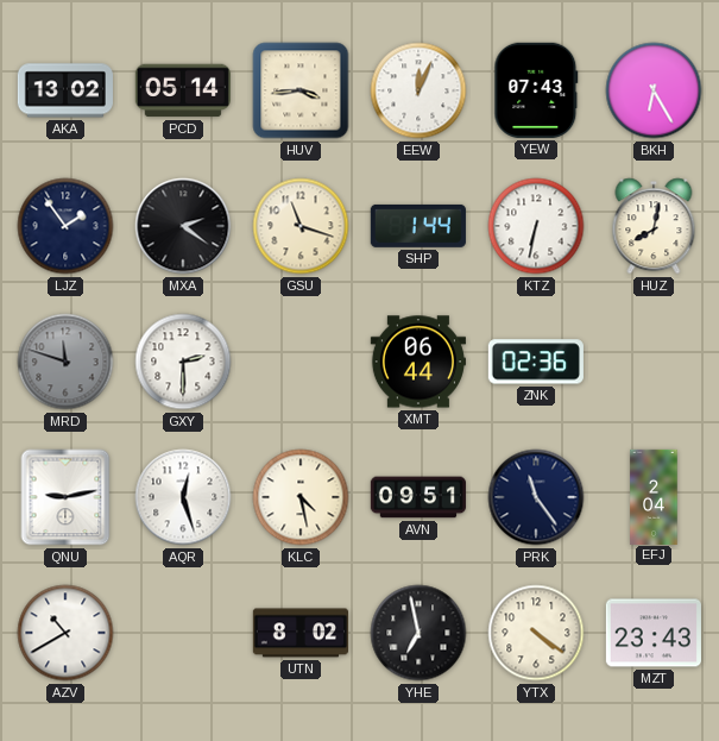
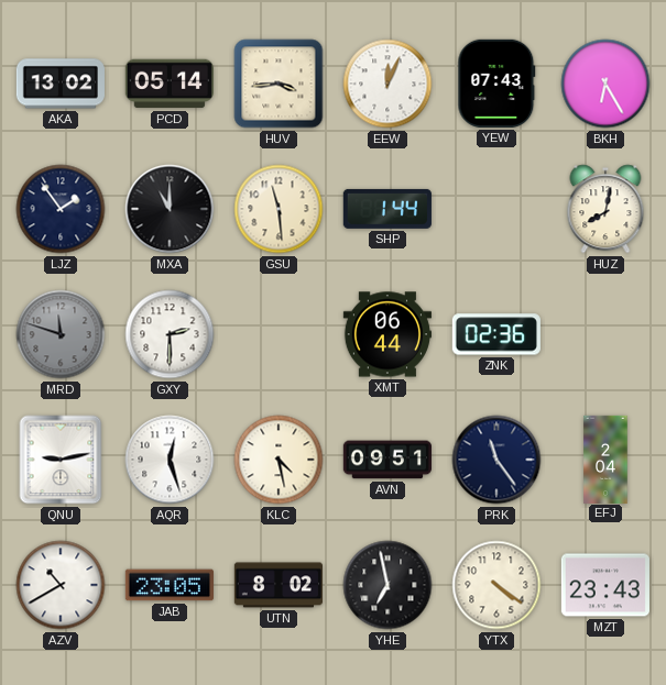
MXA: 2:21 -> 11:00
GSU: 11:18 -> 11:29
KTZ: 6:32 -> none
JAB: none -> 23:05
